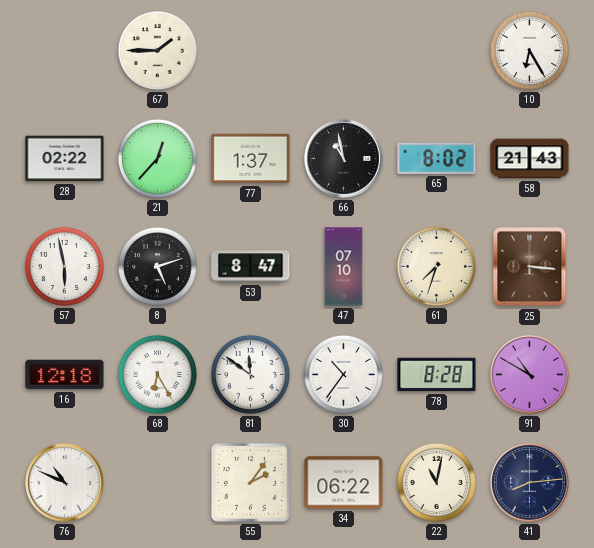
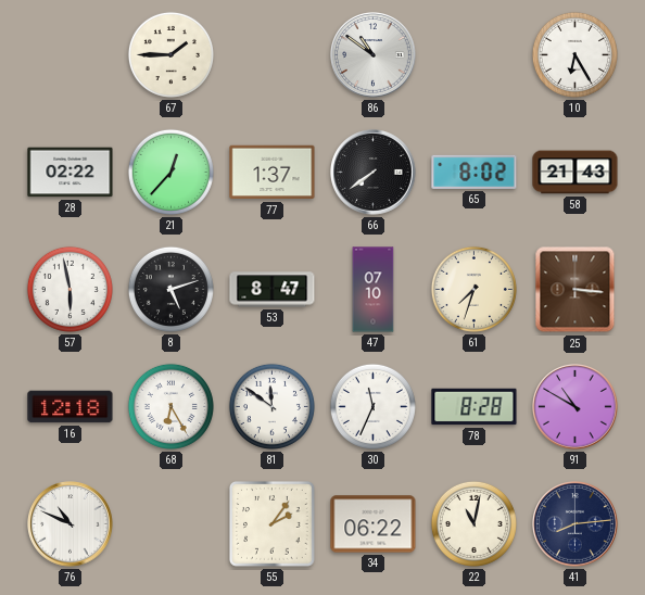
86: none -> 10:51
66: 10:58 -> 7:39
30: 10:36 -> 11:34
